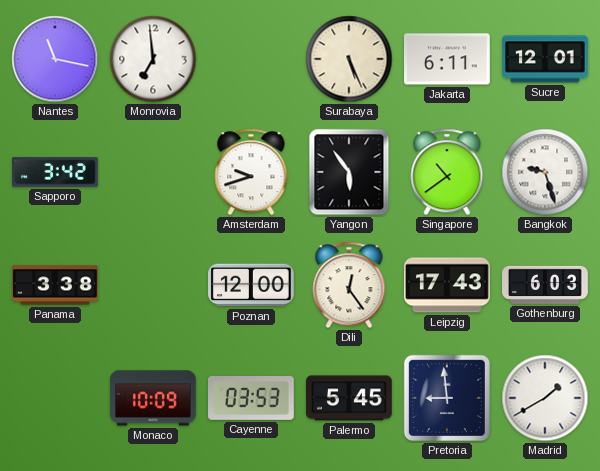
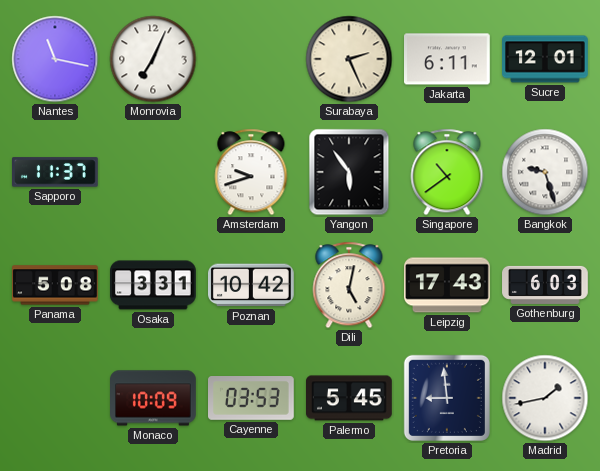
Monrovia: 6:59 -> 7:04
Surabaya: 5:26 -> 2:26
Sapporo: 3:42 -> 11:37
Panama: 3:38 -> 5:08
Osaka: none -> 3:31
Poznan: 12:00 -> 10:42
Dili: 12:24 -> 5:02
Madrid: 1:40 -> 1:43
